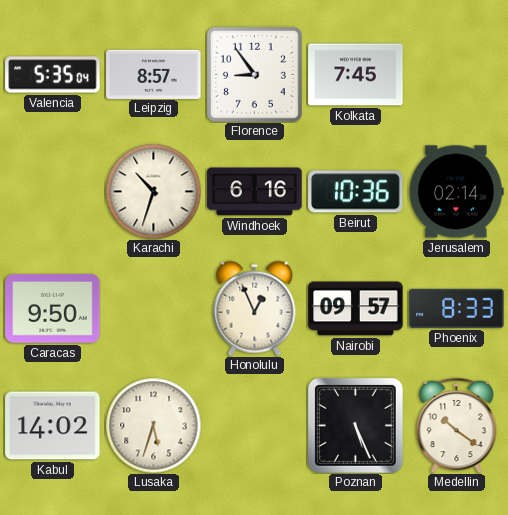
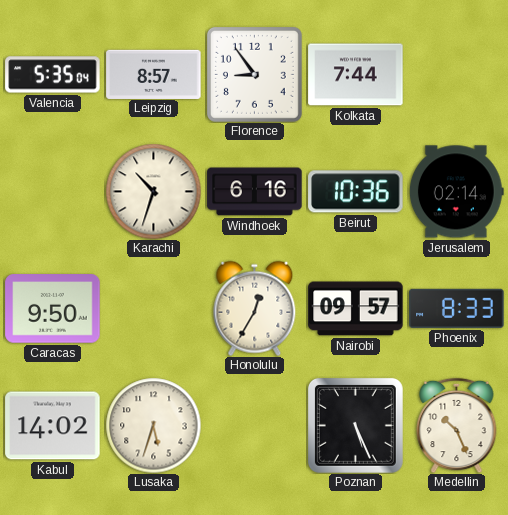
Kolkata: 7:45 -> 7:44
Honolulu: 12:56 -> 12:35
Medellin: 10:21 -> 10:26
